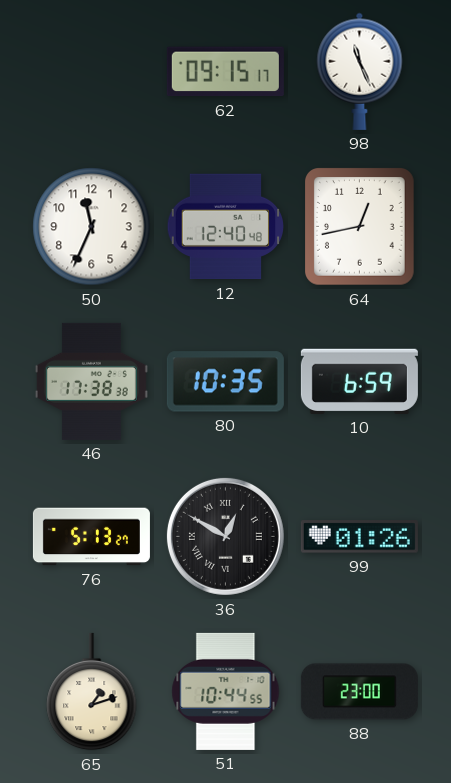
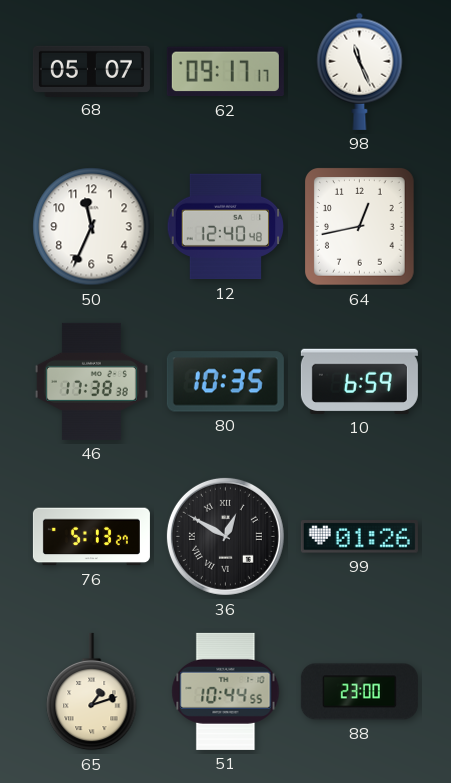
68: none -> 05:07
62: 09:15 -> 09:17
